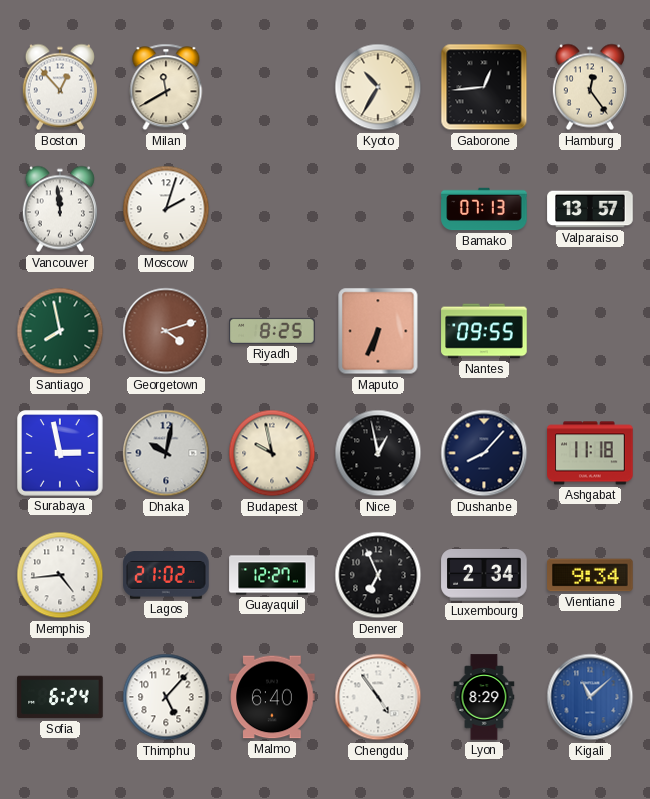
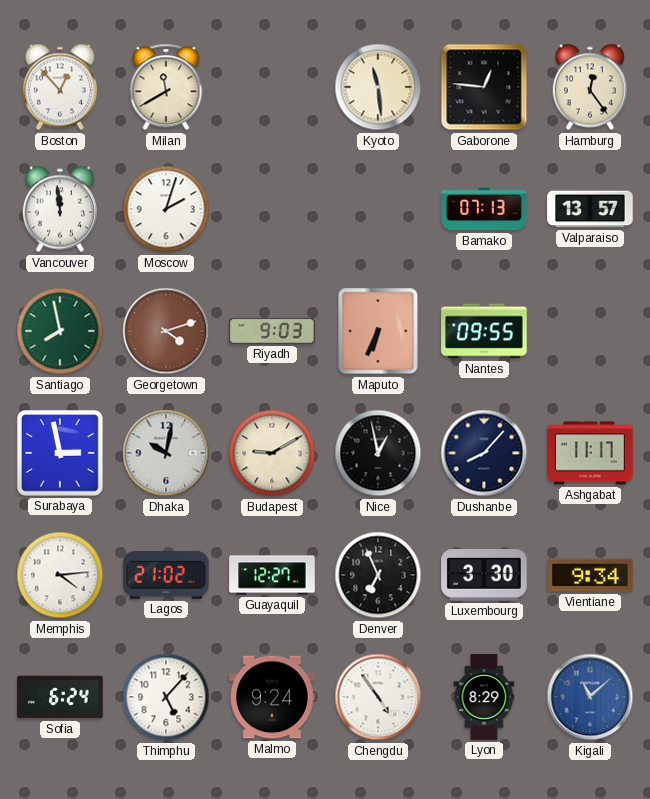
Kyoto: 10:35 -> 11:29
Gaborone: 12:44 -> 12:46
Riyadh: 8:25 -> 9:03
Budapest: 9:58 -> 9:10
Ashgabat: 11:18 -> 11:17
Memphis: 4:44 -> 4:14
Luxembourg: 2:34 -> 3:30
Malmo: 6:40 -> 9:24
